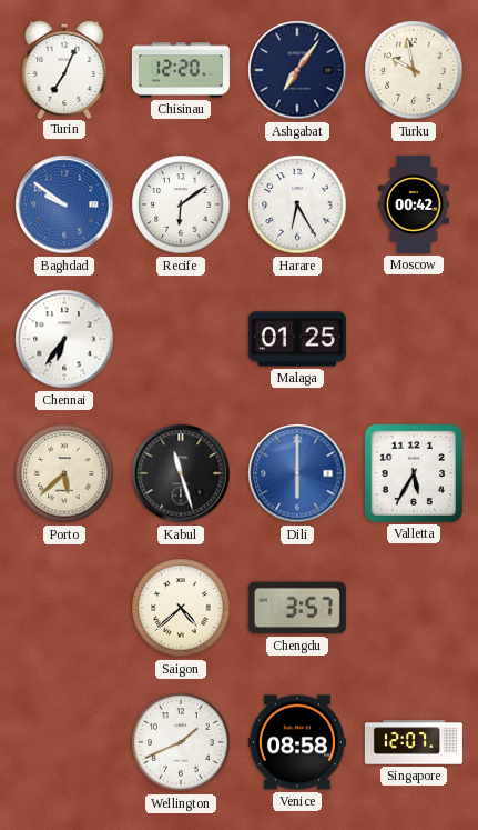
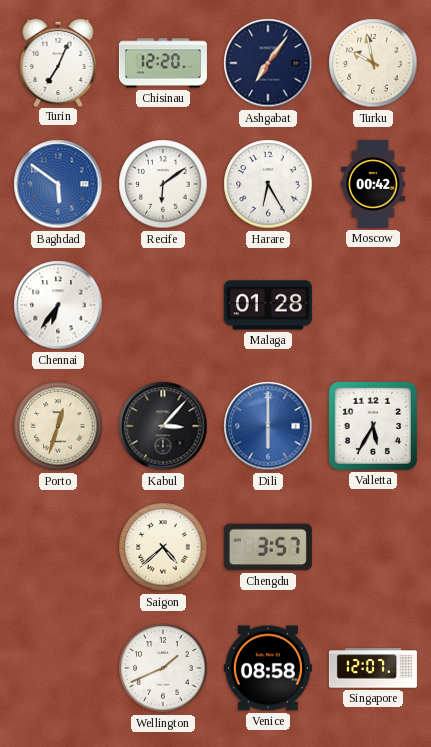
Baghdad: 9:51 -> 5:51
Malaga: 01:25 -> 01:28
Porto: 5:38 -> 12:33
Kabul: 11:27 -> 3:07
